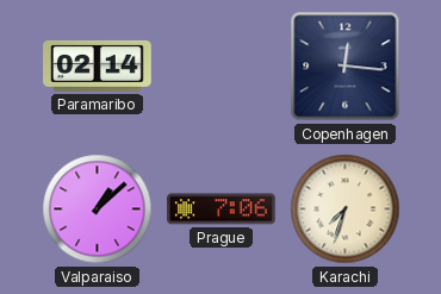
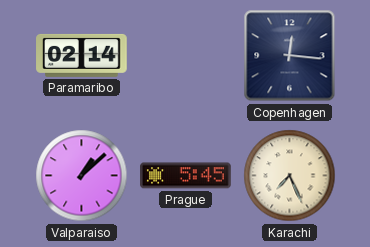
Prague: 7:06 -> 5:45
Karachi: 7:33 -> 7:26
